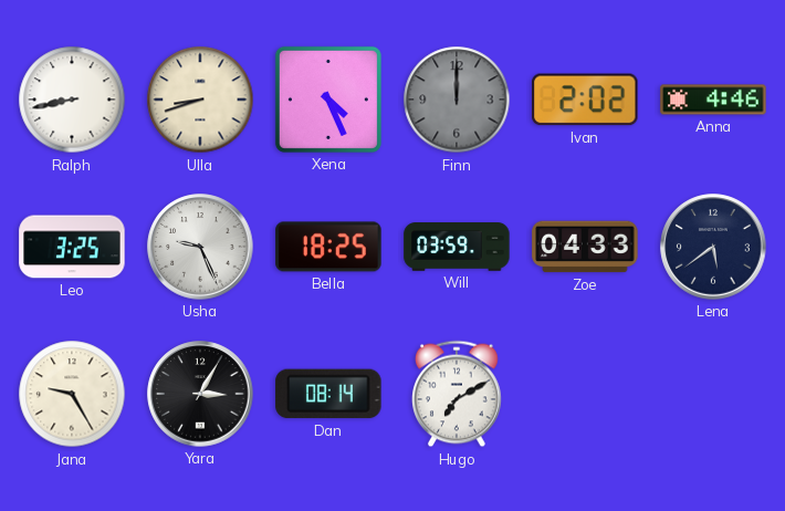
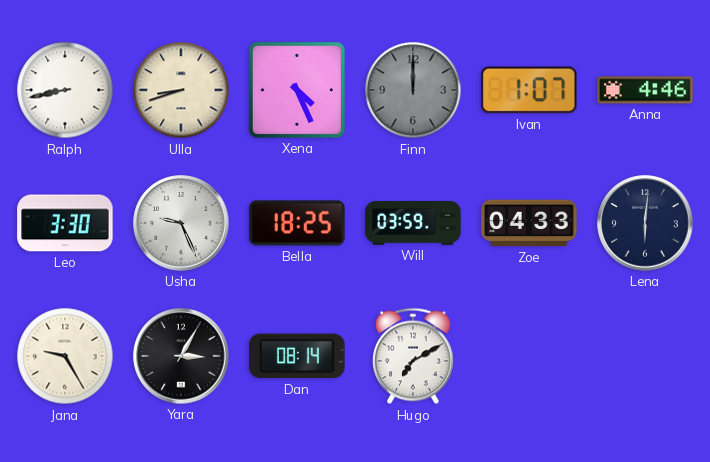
Ivan: 2:02 -> 1:07
Leo: 3:25 -> 3:30
Lena: 5:39 -> 6:01
